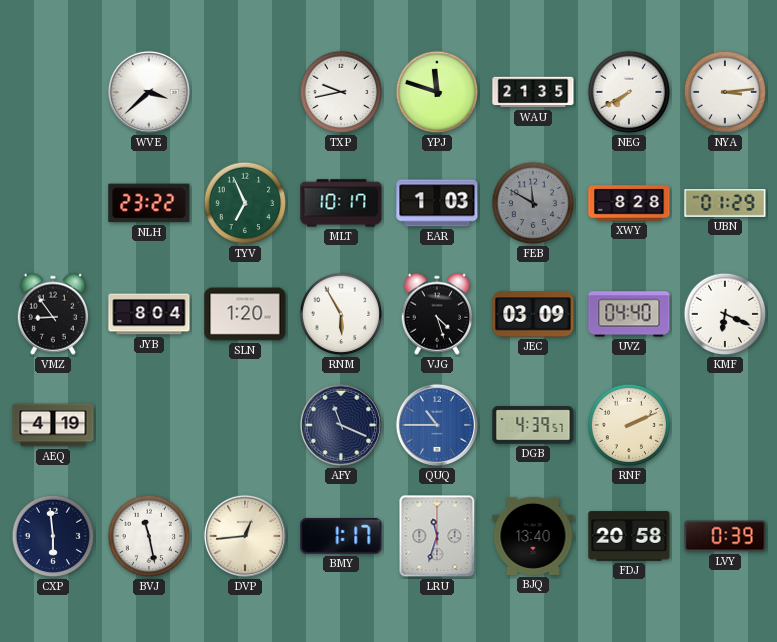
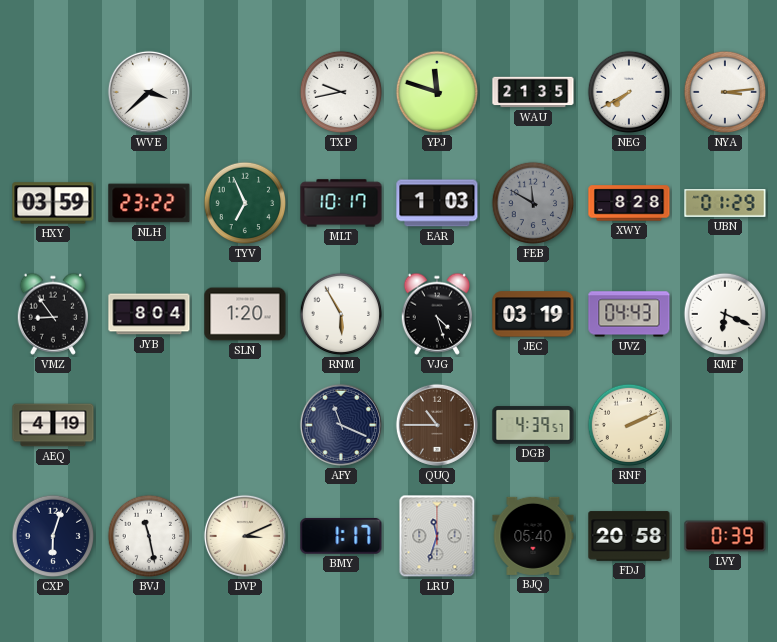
HXY: none -> 03:59
JEC: 03:09 -> 03:19
UVZ: 04:40 -> 04:43
QUQ dial: blue -> brown
CXP: 5:59 -> 6:03
DVP: 12:44 -> 3:11
BJQ: 13:40 -> 05:40
